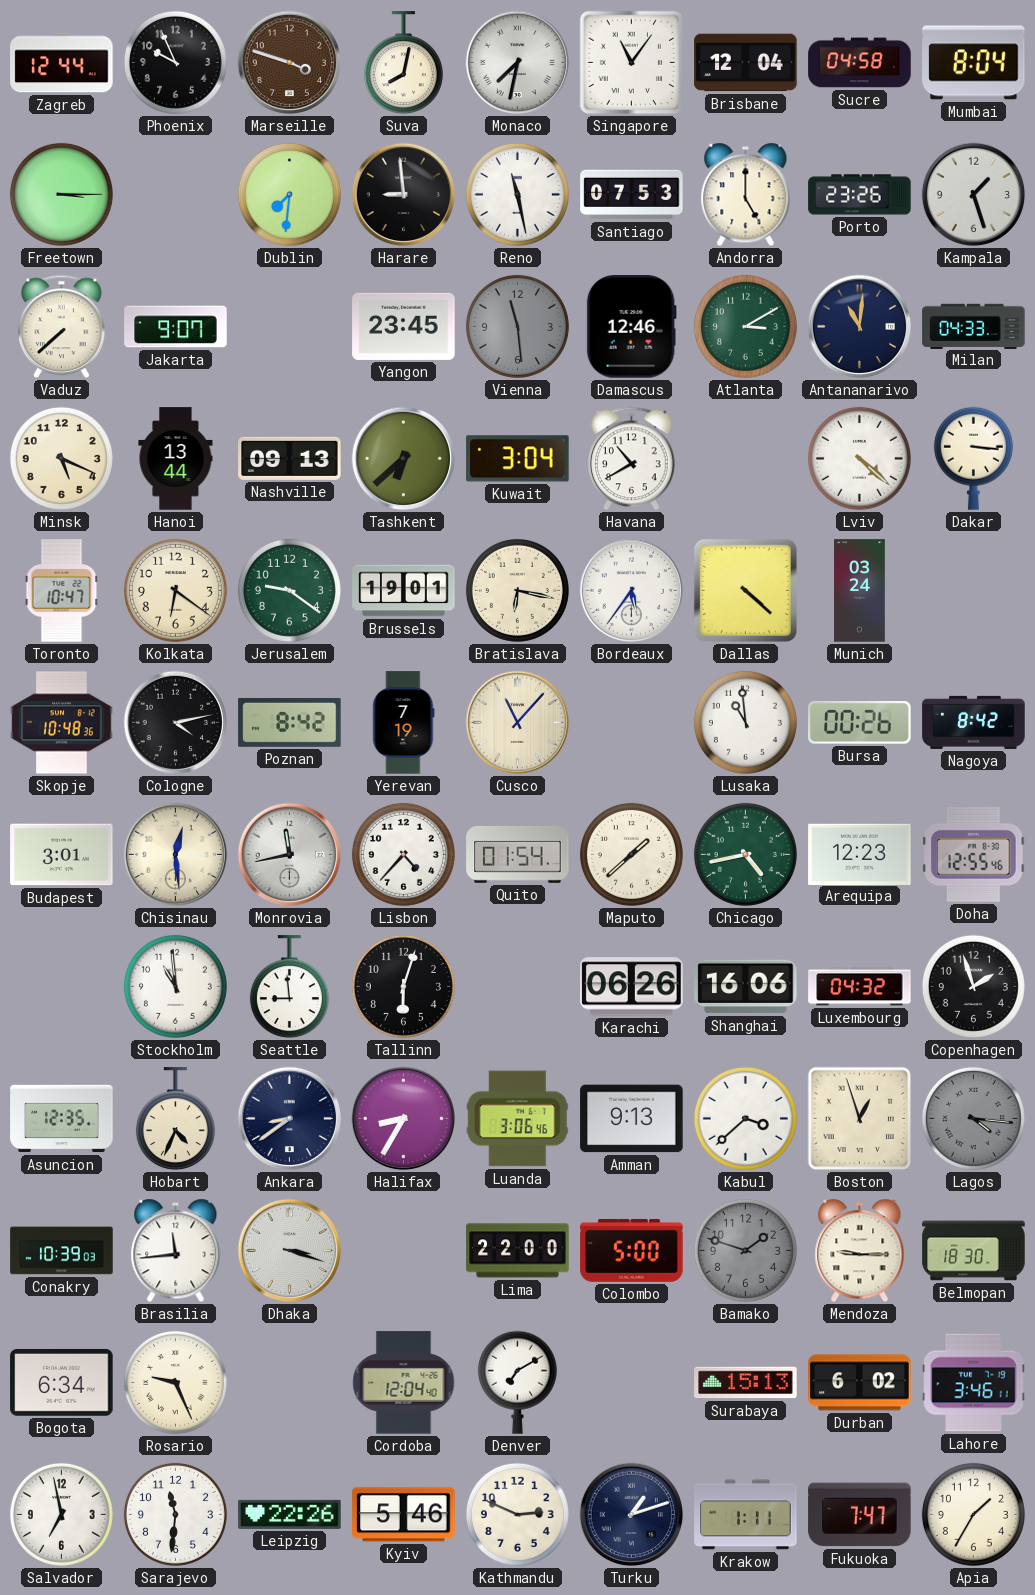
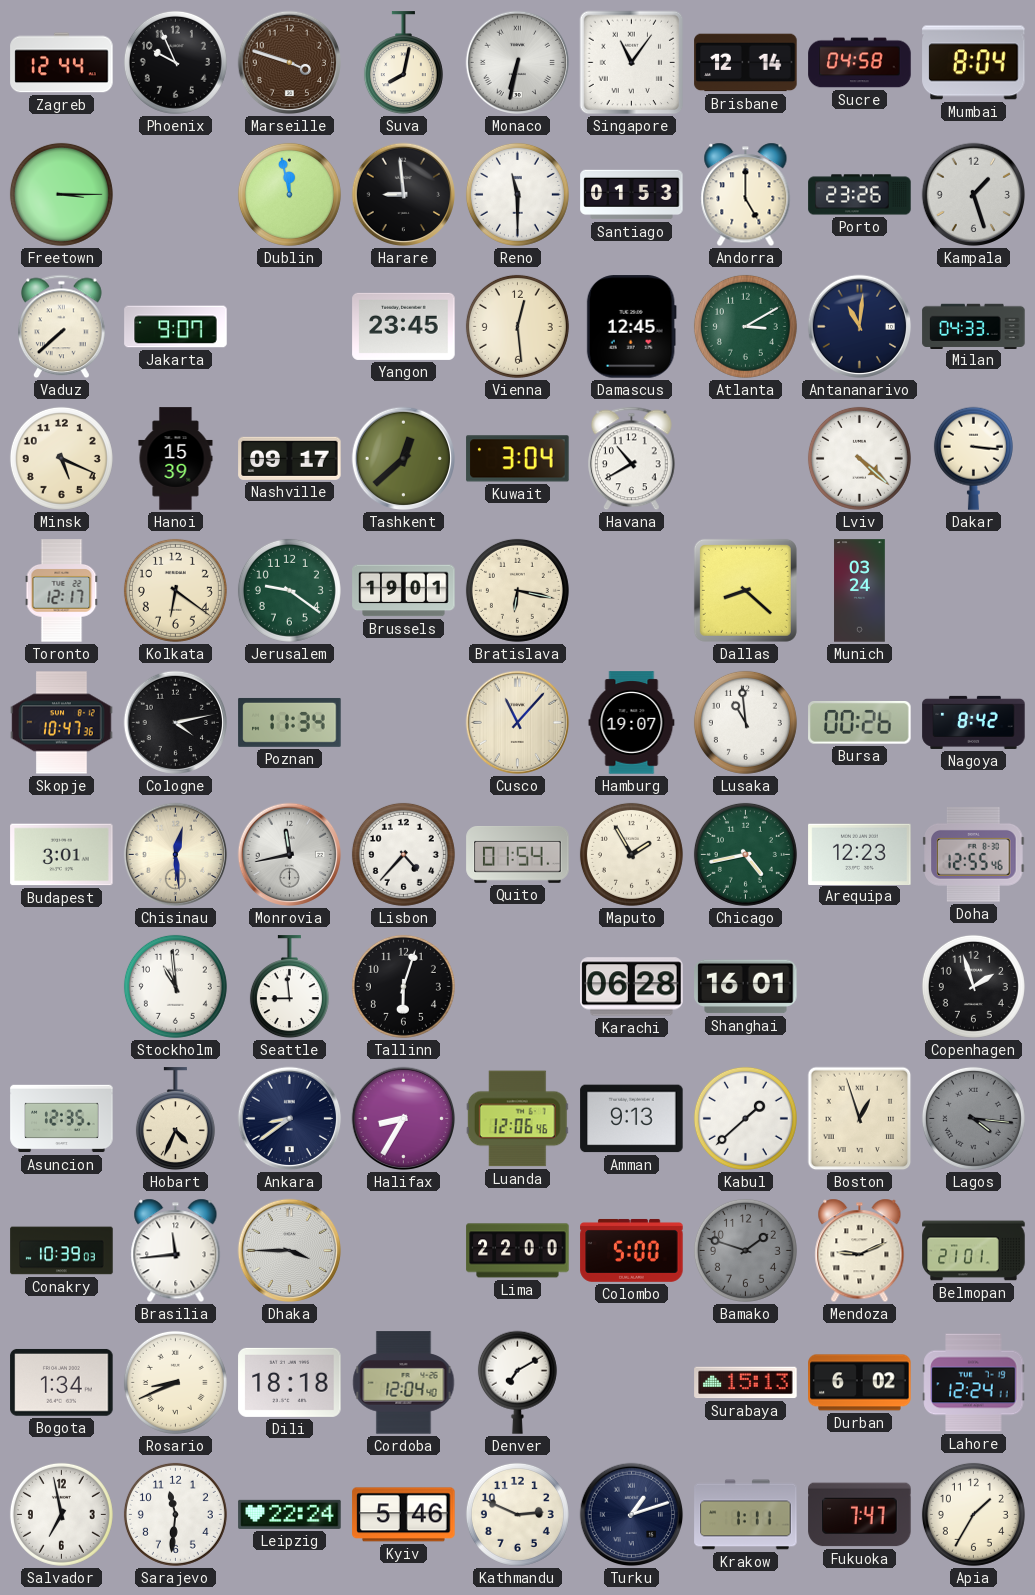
Monaco: 7:32 -> 6:32
Brisbane: 12:04 -> 12:14
Dublin: 7:31 -> 11:58
Reno: 11:28 -> 11:30
Santiago: 07:53 -> 01:53
Vienna: 11:29 -> 12:29
Vienna dial: grey -> cream
Damascus: 12:46 -> 12:45
Hanoi: 13:44 -> 15:39
Nashville: 09:13 -> 09:17
Tashkent: 6:38 -> 12:38
Toronto: 10:47 -> 12:17
Bordeaux: 5:36 -> none
Dallas: 4:22 -> 8:22
Skopje: 10:48 -> 10:47
Poznan: 8:42 -> 11:34
Yerevan: 7:19 -> none
Hamburg: none -> 19:07
Maputo: 1:38 -> 1:55
Karachi: 06:26 -> 06:28
Shanghai: 16:06 -> 16:01
Luxembourg: 04:32 -> none
Luanda: 3:06 -> 12:06
Kabul: 3:38 -> 1:38
Dhaka: 3:18 -> 3:45
Mendoza: 9:15 -> 9:11
Belmopan: 18:30 -> 21:01
Bogota: 6:34 -> 1:34
Rosario: 9:26 -> 8:41
Dili: none -> 18:18
Lahore: 3:46 -> 12:24
Leipzig: 22:26 -> 22:24
